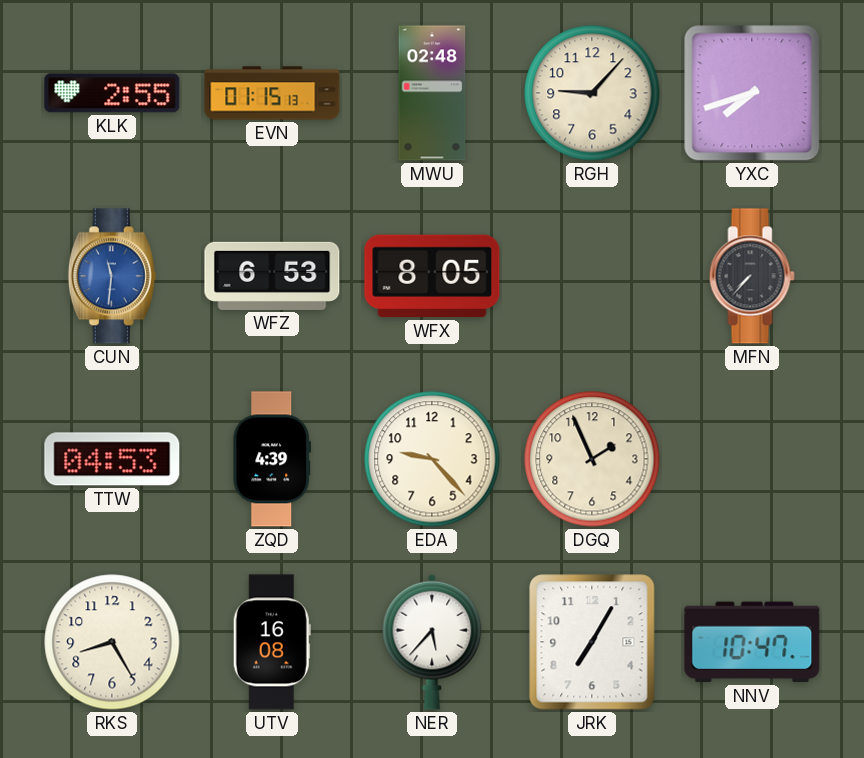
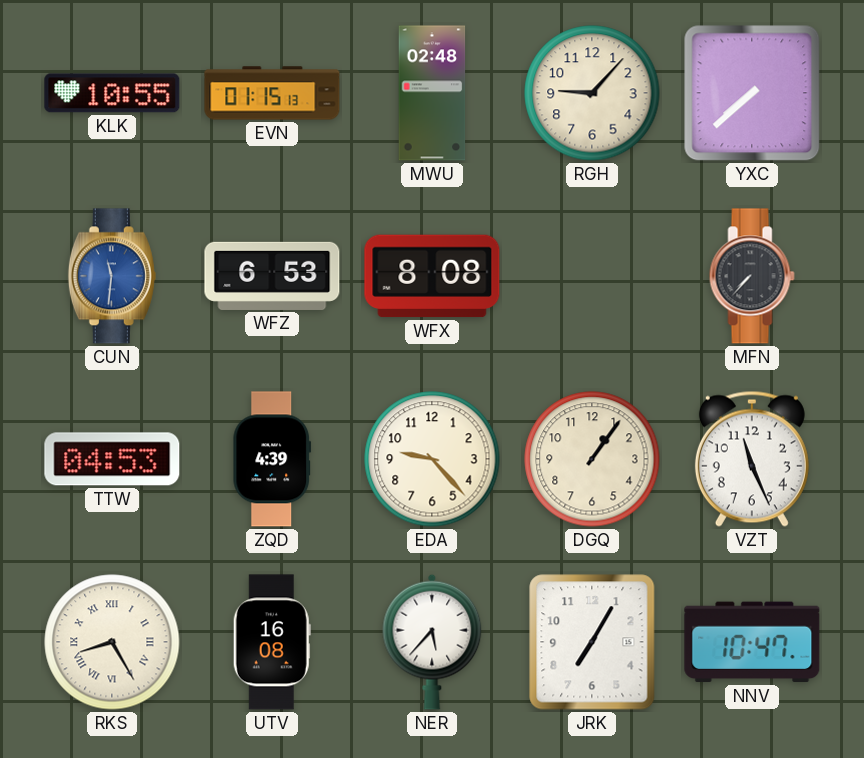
KLK: 2:55 -> 10:55
YXC: 7:42 -> 7:38
WFX: 8:05 -> 8:08
DGQ: 1:56 -> 1:06
VZT: none -> 11:26
RKS numerals: Arabic -> Roman
